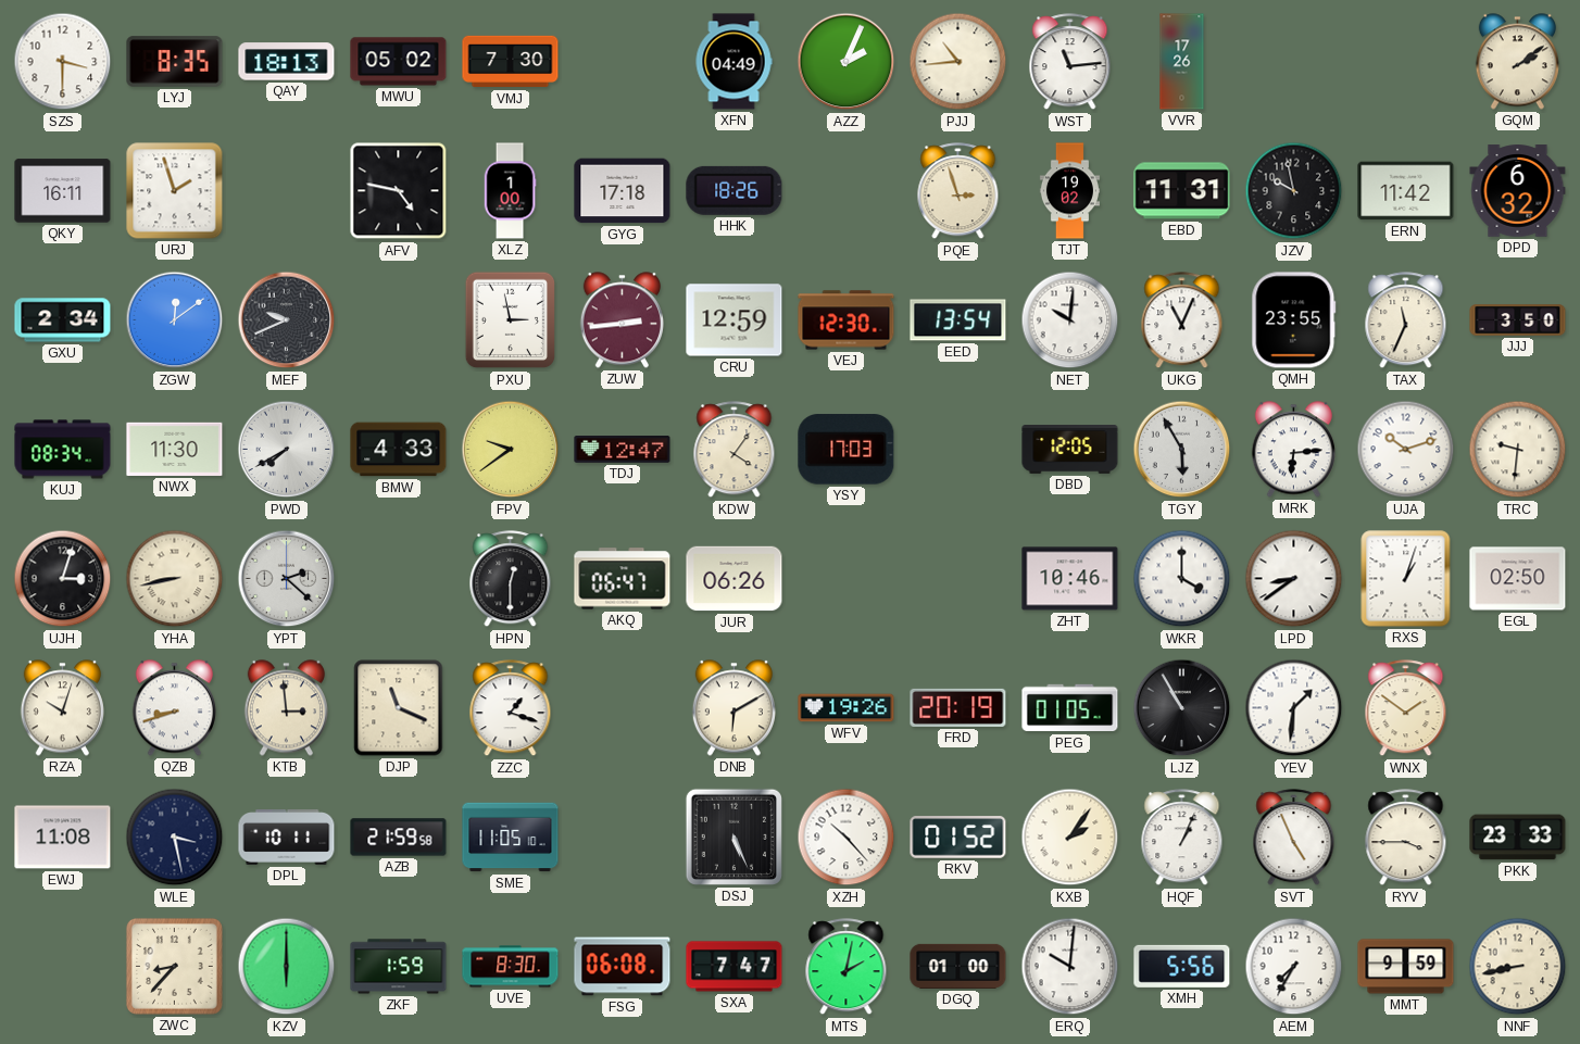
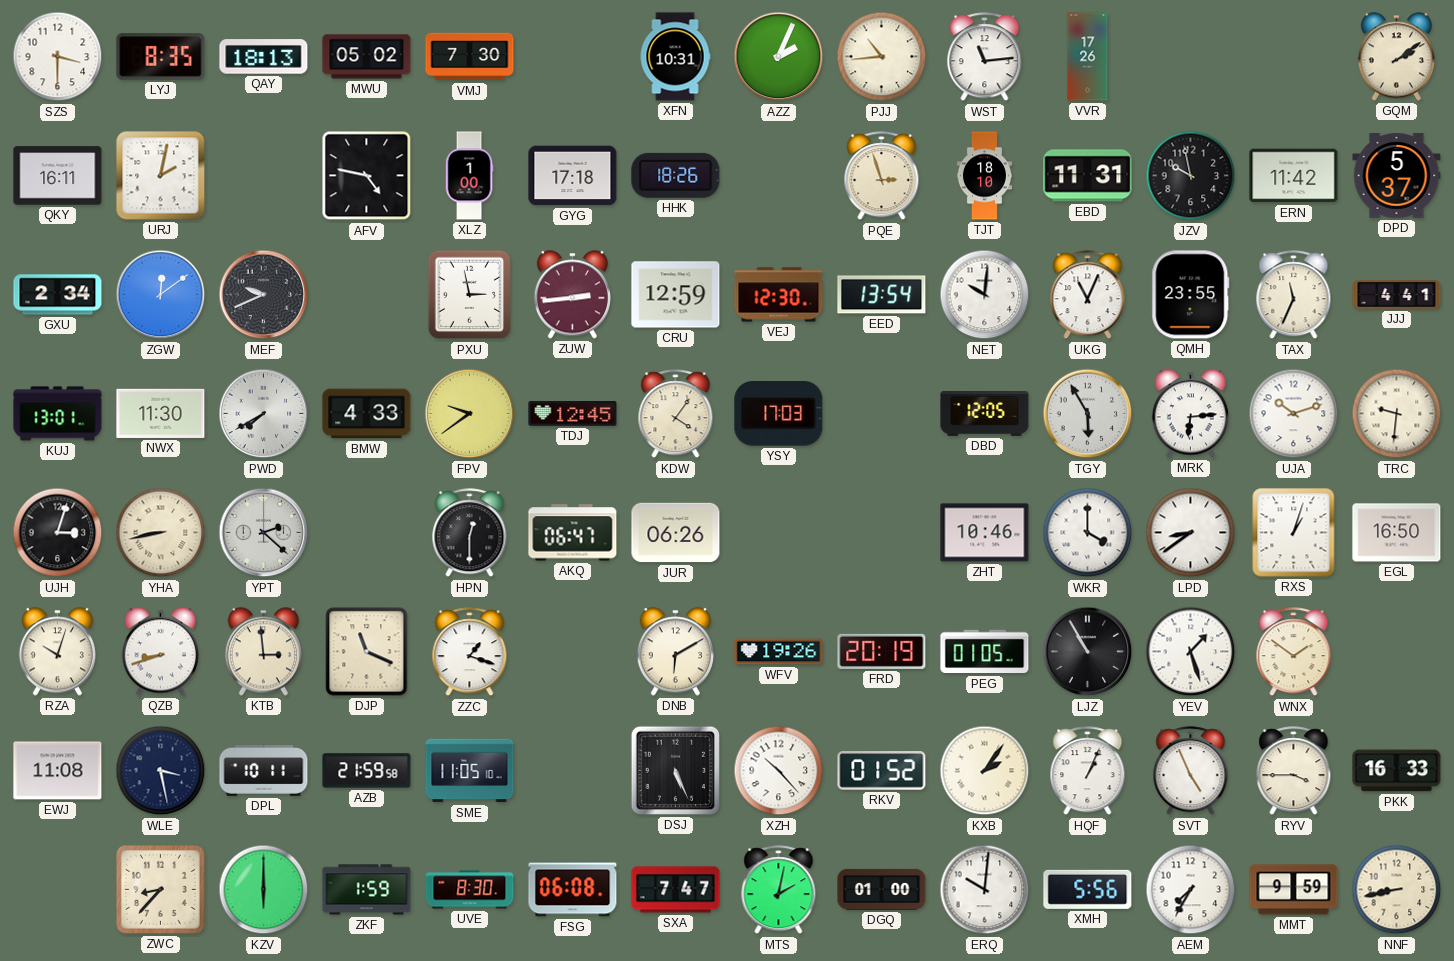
XFN: 04:49 -> 10:31
URJ: 1:57 -> 2:02
TJT: 19:02 -> 18:10
DPD: 6:32 -> 5:37
JJJ: 3:50 -> 4:41
KUJ: 08:34 -> 13:01
TDJ: 12:47 -> 12:45
EGL: 02:50 -> 16:50
YEV: 1:31 -> 1:27
PKK: 23:33 -> 16:33
